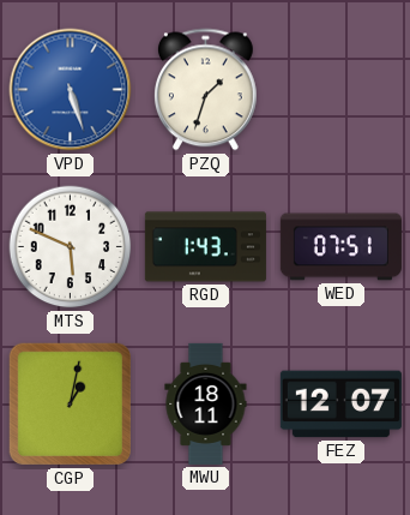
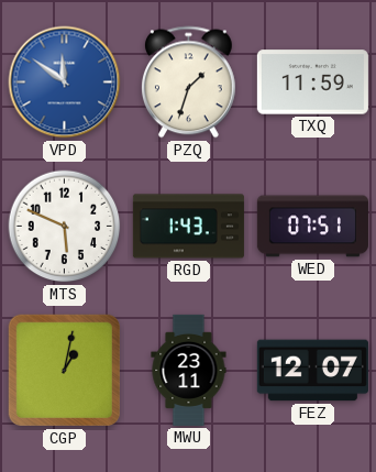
VPD: 5:27 -> 11:51
TXQ: none -> 11:59
MWU: 18:11 -> 23:11
